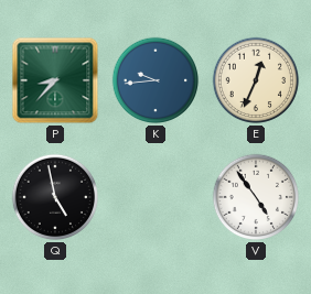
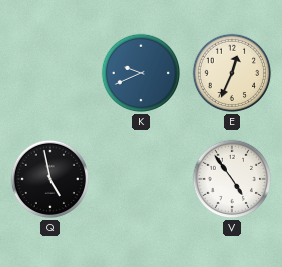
P: 8:37 -> none
K: 9:44 -> 9:41
